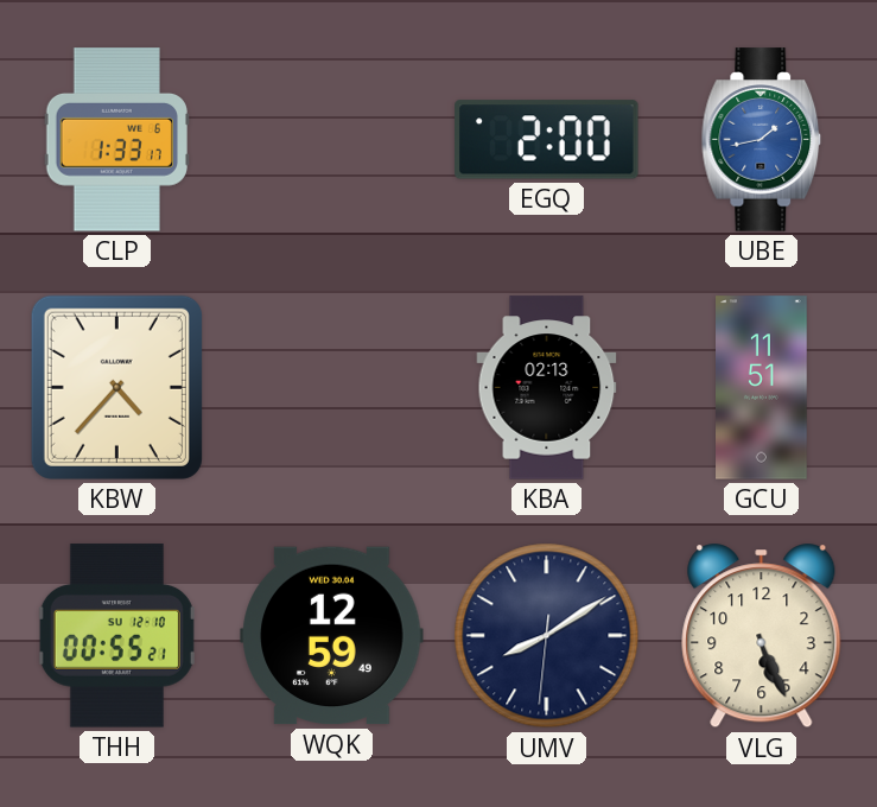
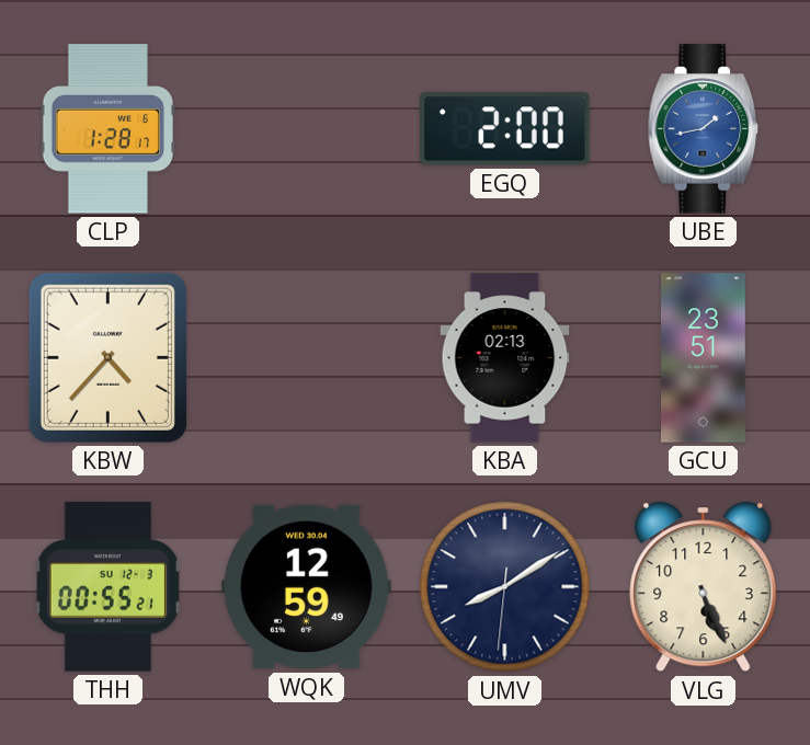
CLP: 1:33 -> 1:28
GCU: 11:51 -> 23:51
THH date: SU 12-10 -> SU 12-3
